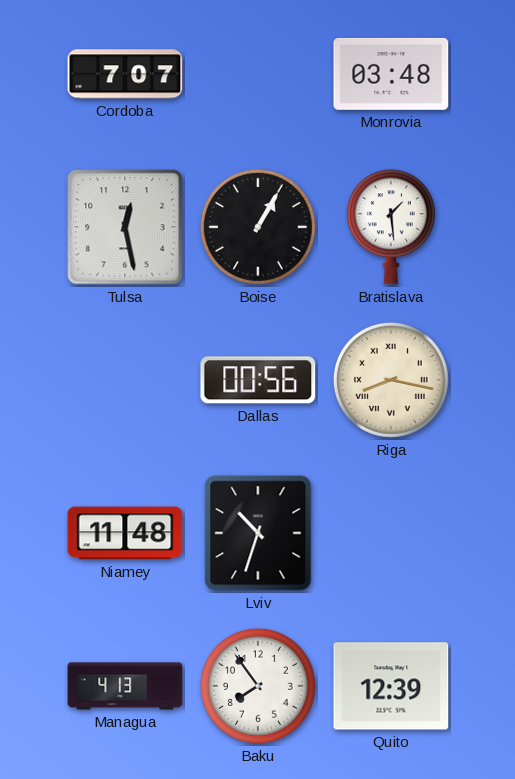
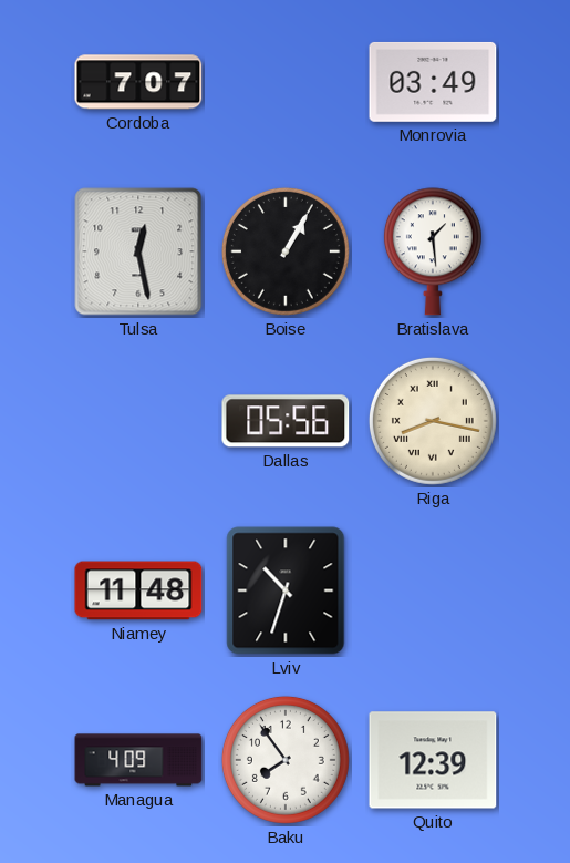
Monrovia: 03:48 -> 03:49
Dallas: 00:56 -> 05:56
Managua: 4:13 -> 4:09
